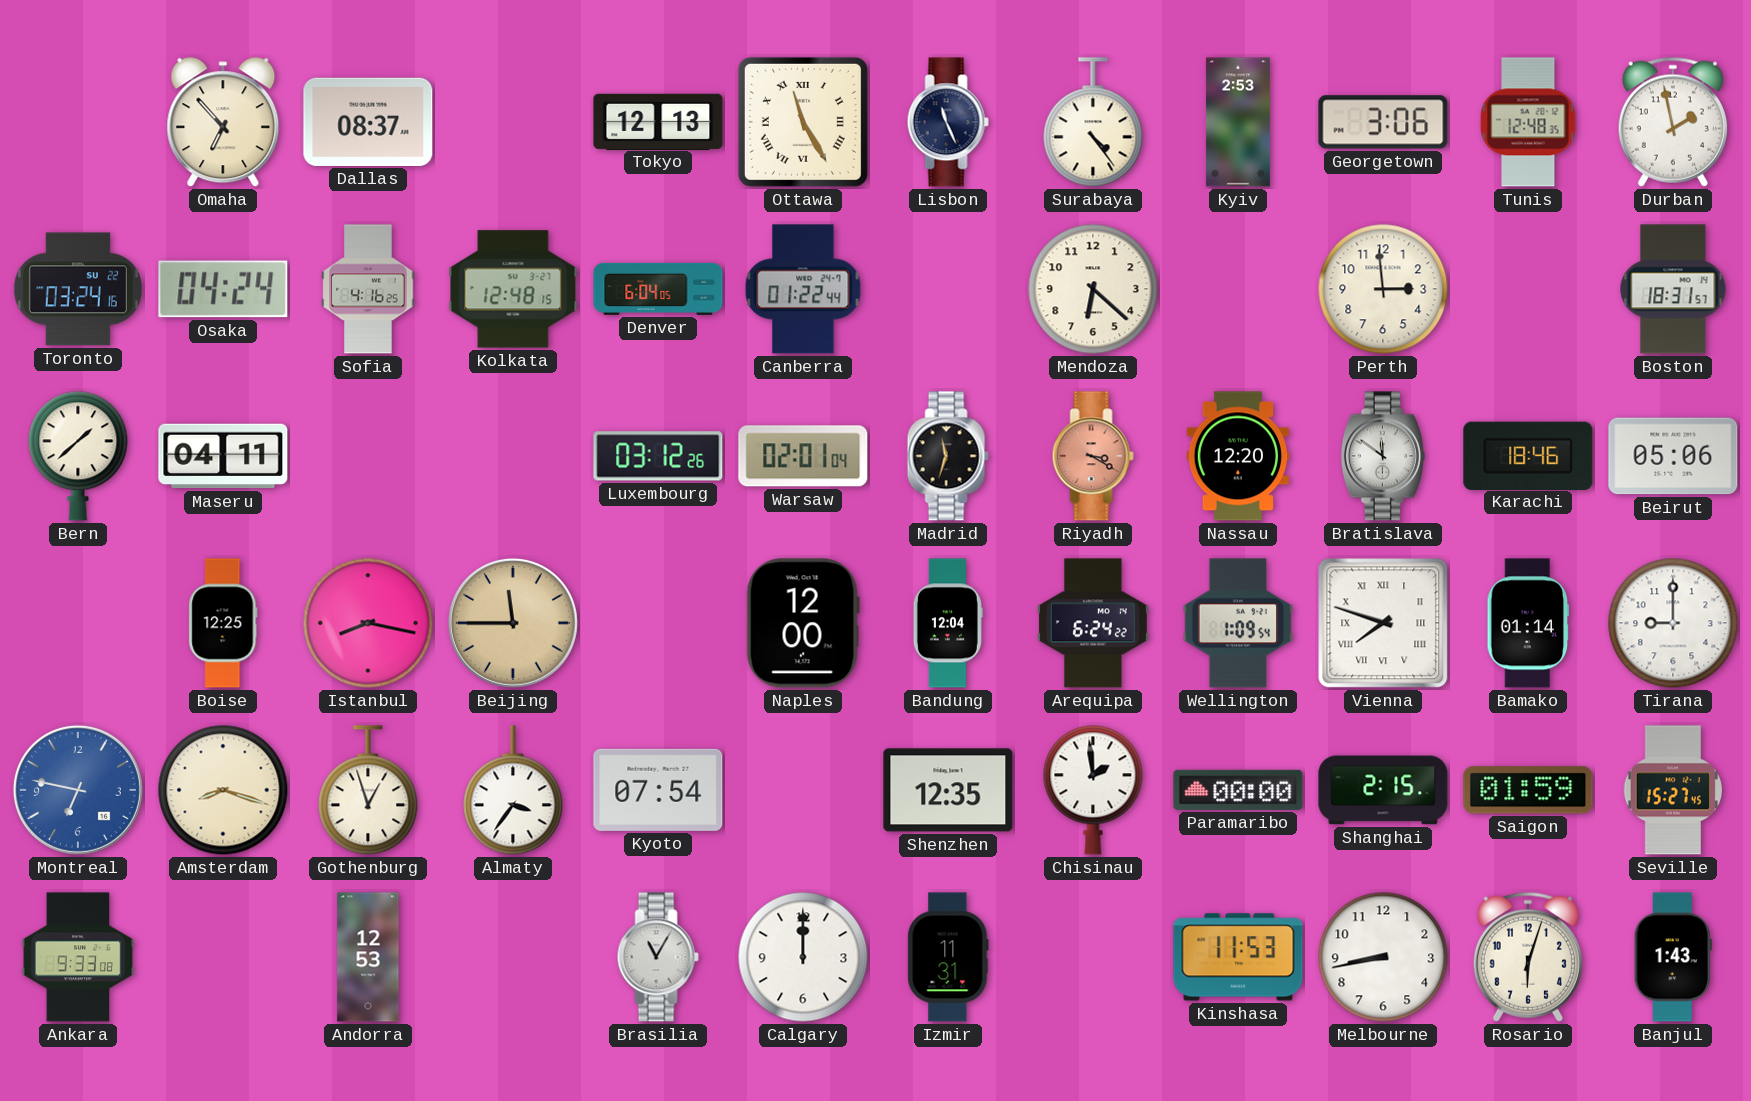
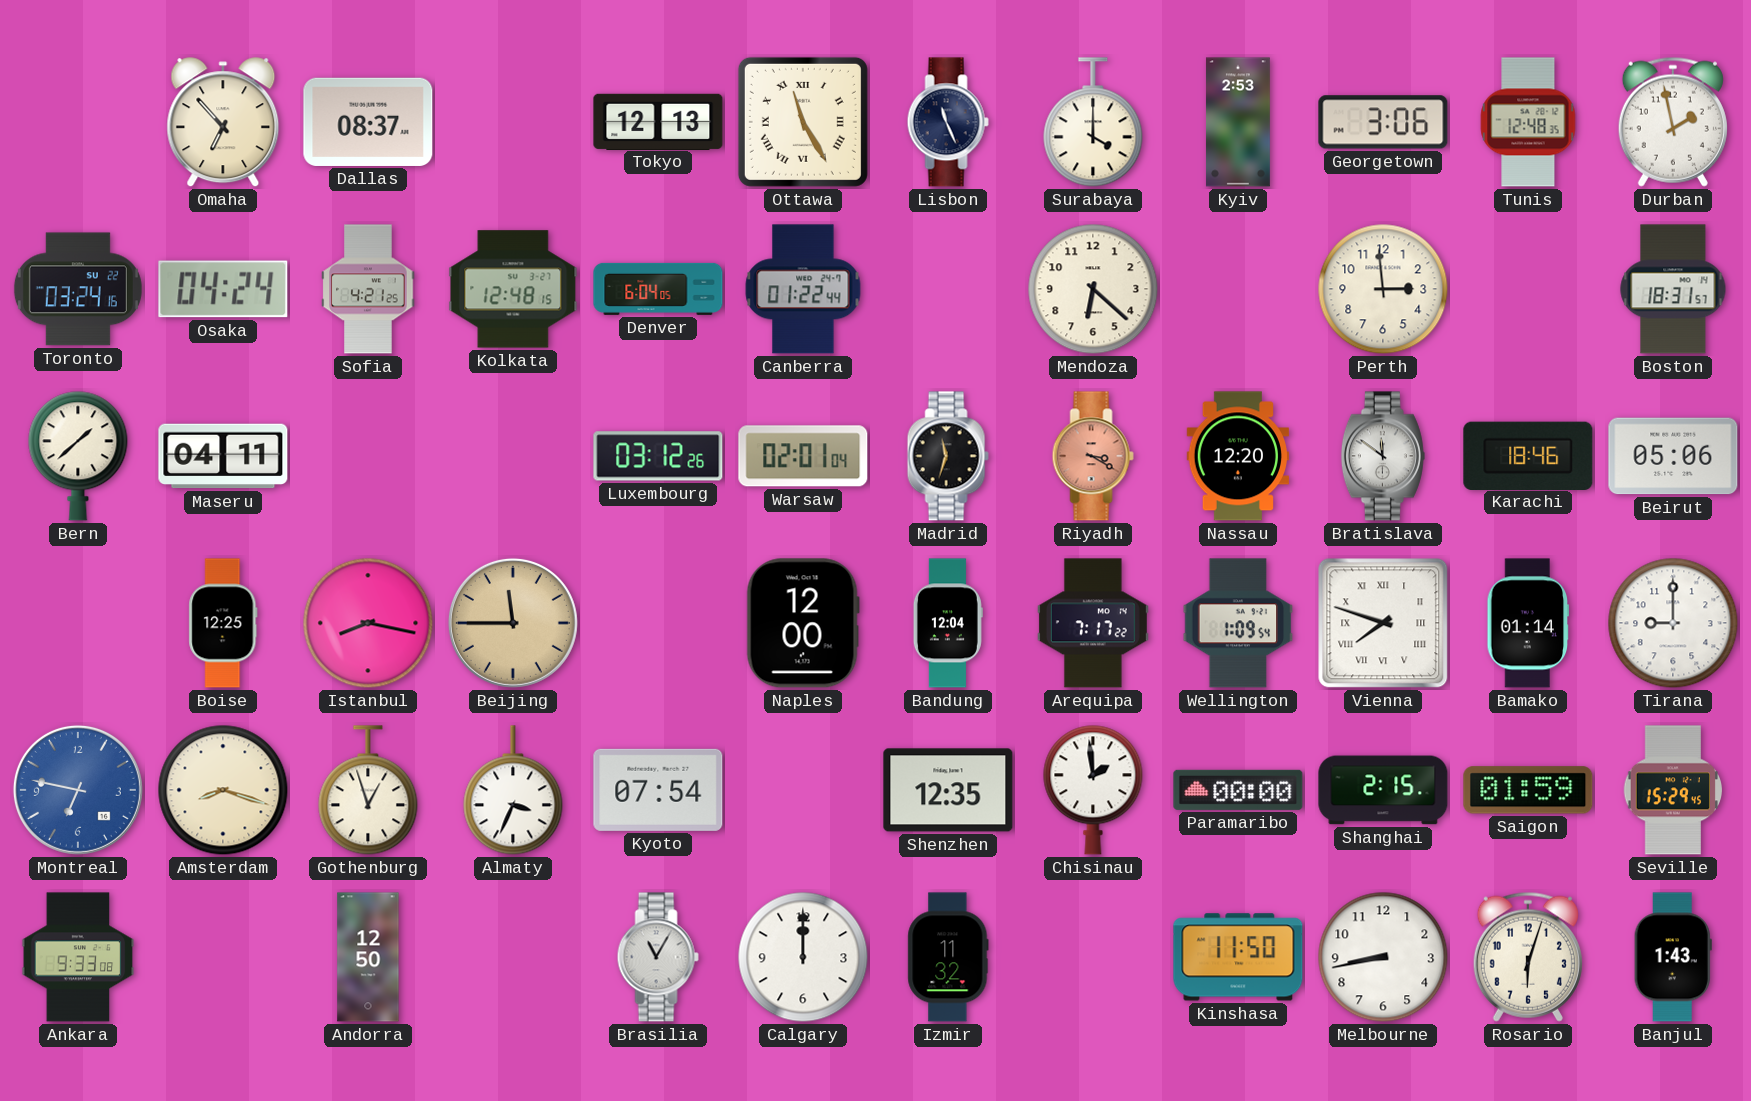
Surabaya: 4:24 -> 4:00
Sofia: 4:16 -> 4:21
Arequipa: 6:24 -> 7:17
Almaty: 3:36 -> 3:34
Seville: 15:27 -> 15:29
Andorra: 12:53 -> 12:50
Izmir: 11:31 -> 11:32
Kinshasa: 11:53 -> 11:50
